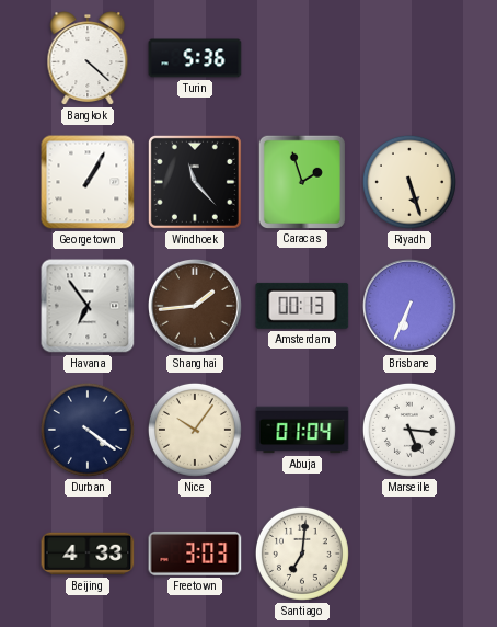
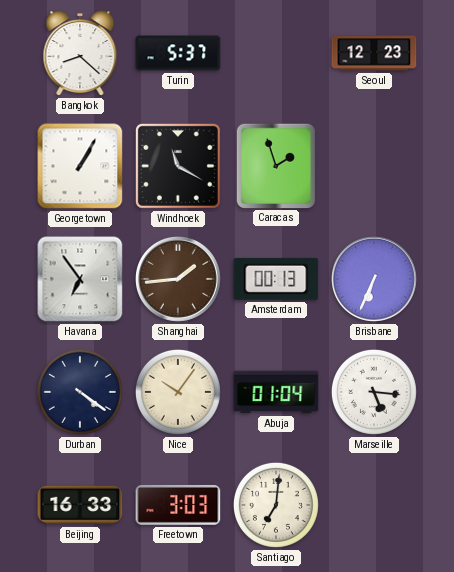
Bangkok: 4:22 -> 8:22
Turin: 5:36 -> 5:37
Seoul: none -> 12:23
Windhoek: 11:23 -> 11:20
Riyadh: 5:27 -> none
Beijing: 4:33 -> 16:33
